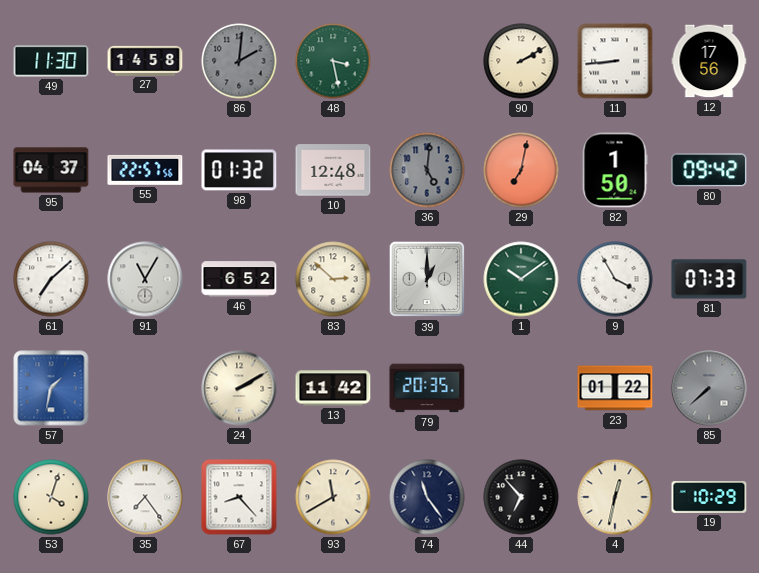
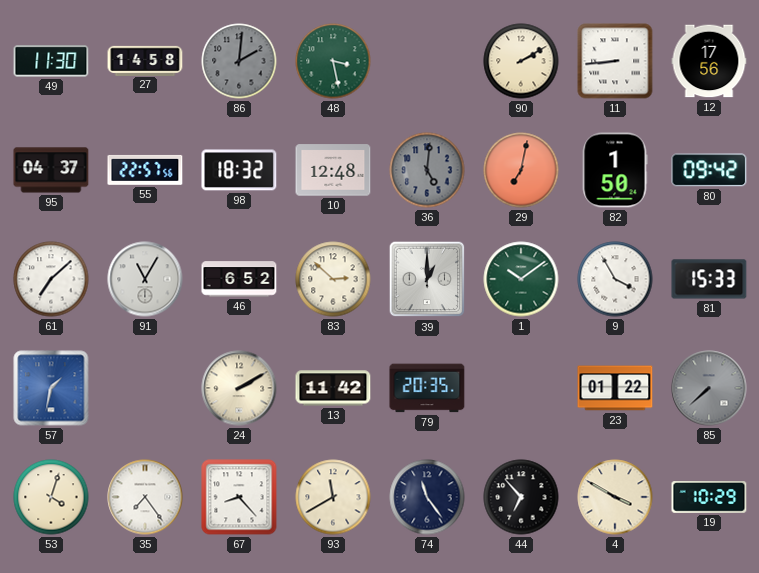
98: 01:32 -> 18:32
81: 07:33 -> 15:33
4: 12:32 -> 3:50
